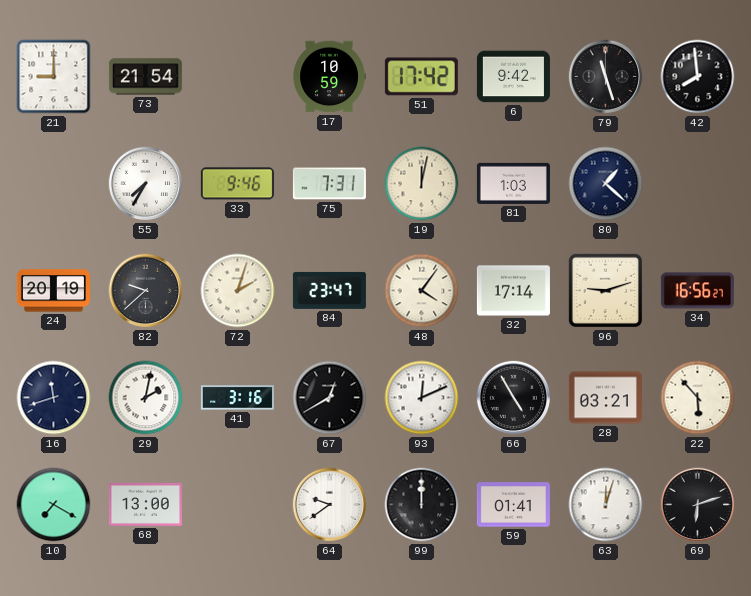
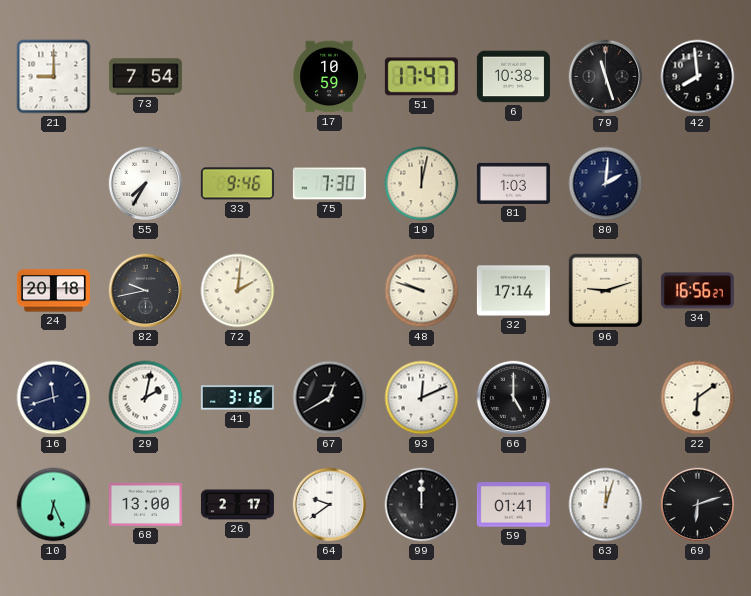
73: 21:54 -> 7:54
51: 17:42 -> 17:47
6: 9:42 -> 10:38
75: 7:31 -> 7:30
80: 1:22 -> 2:01
24: 20:19 -> 20:18
82: 9:38 -> 9:43
72: 2:03 -> 2:01
84: 23:47 -> none
48: 4:06 -> 9:48
66: 4:55 -> 5:00
28: 03:21 -> none
22: 5:53 -> 6:09
10: 7:20 -> 6:26
26: none -> 2:17
